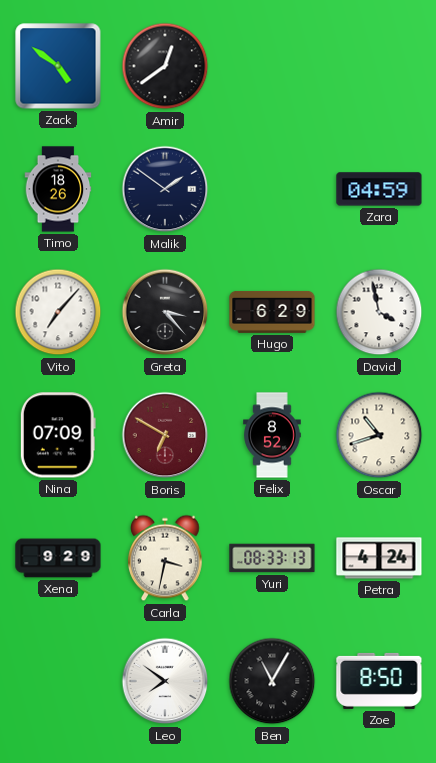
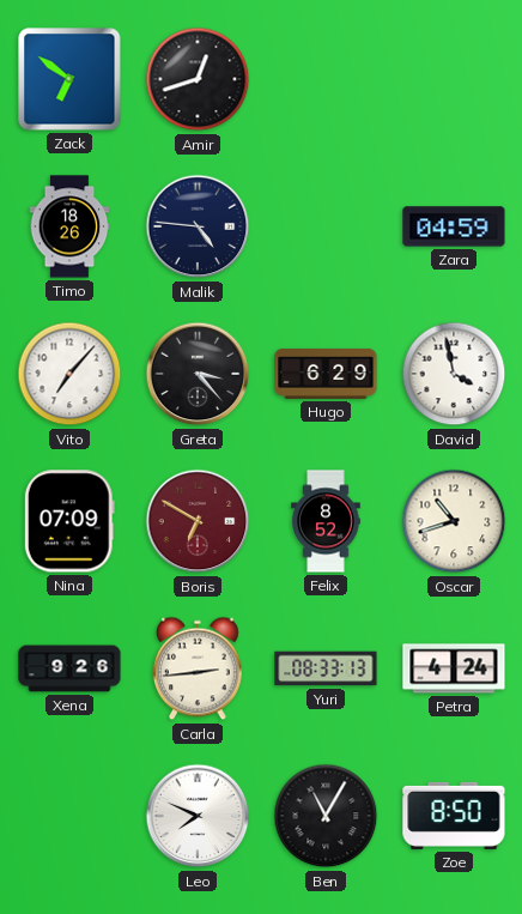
Zack: 4:51 -> 6:51
Amir: 12:39 -> 12:42
Malik: 1:51 -> 4:46
Xena: 9:29 -> 9:26
Carla: 3:32 -> 2:44
Leo: 7:51 -> 7:49
